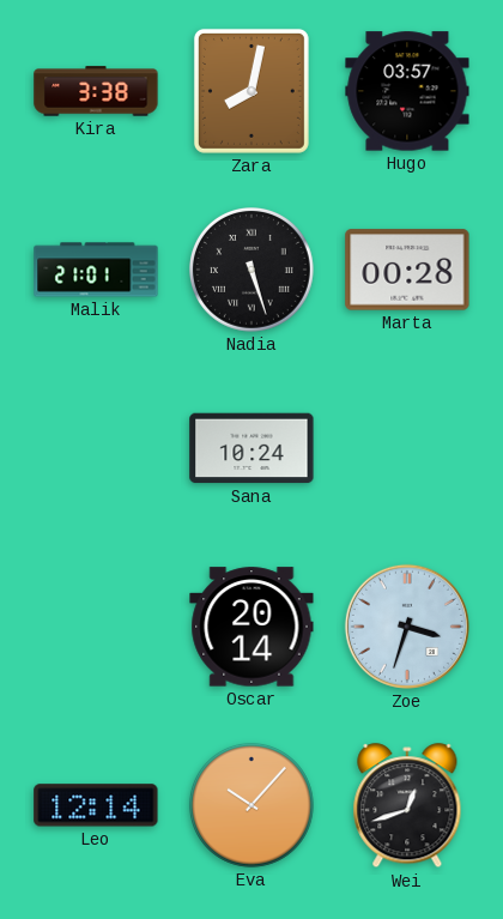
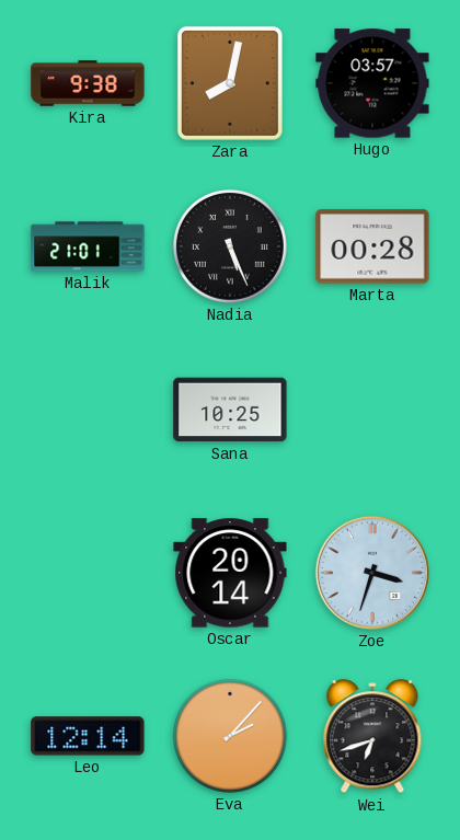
Kira: 3:38 -> 9:38
Nadia: 5:27 -> 5:26
Sana: 10:24 -> 10:25
Eva: 10:07 -> 2:07
Wei: 12:42 -> 6:42
